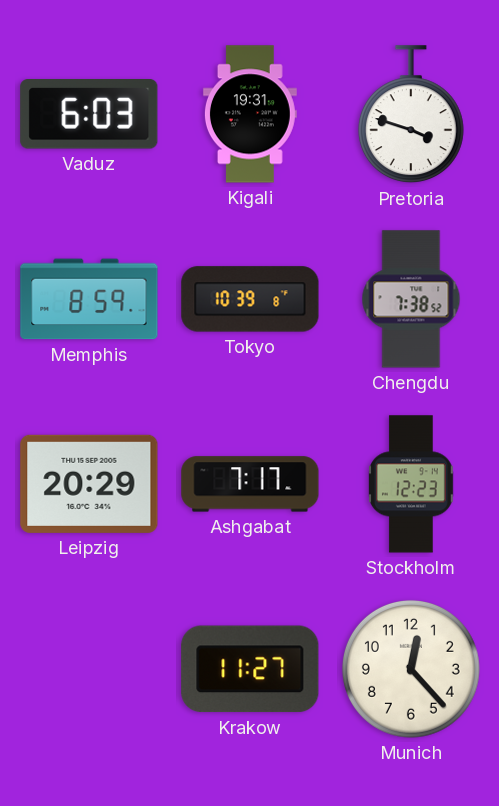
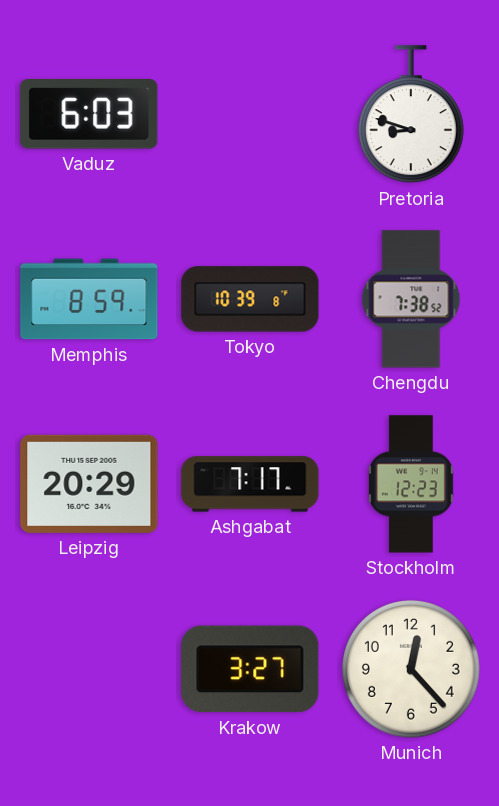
Kigali: 19:31 -> none
Pretoria: 3:48 -> 8:48
Krakow: 11:27 -> 3:27
